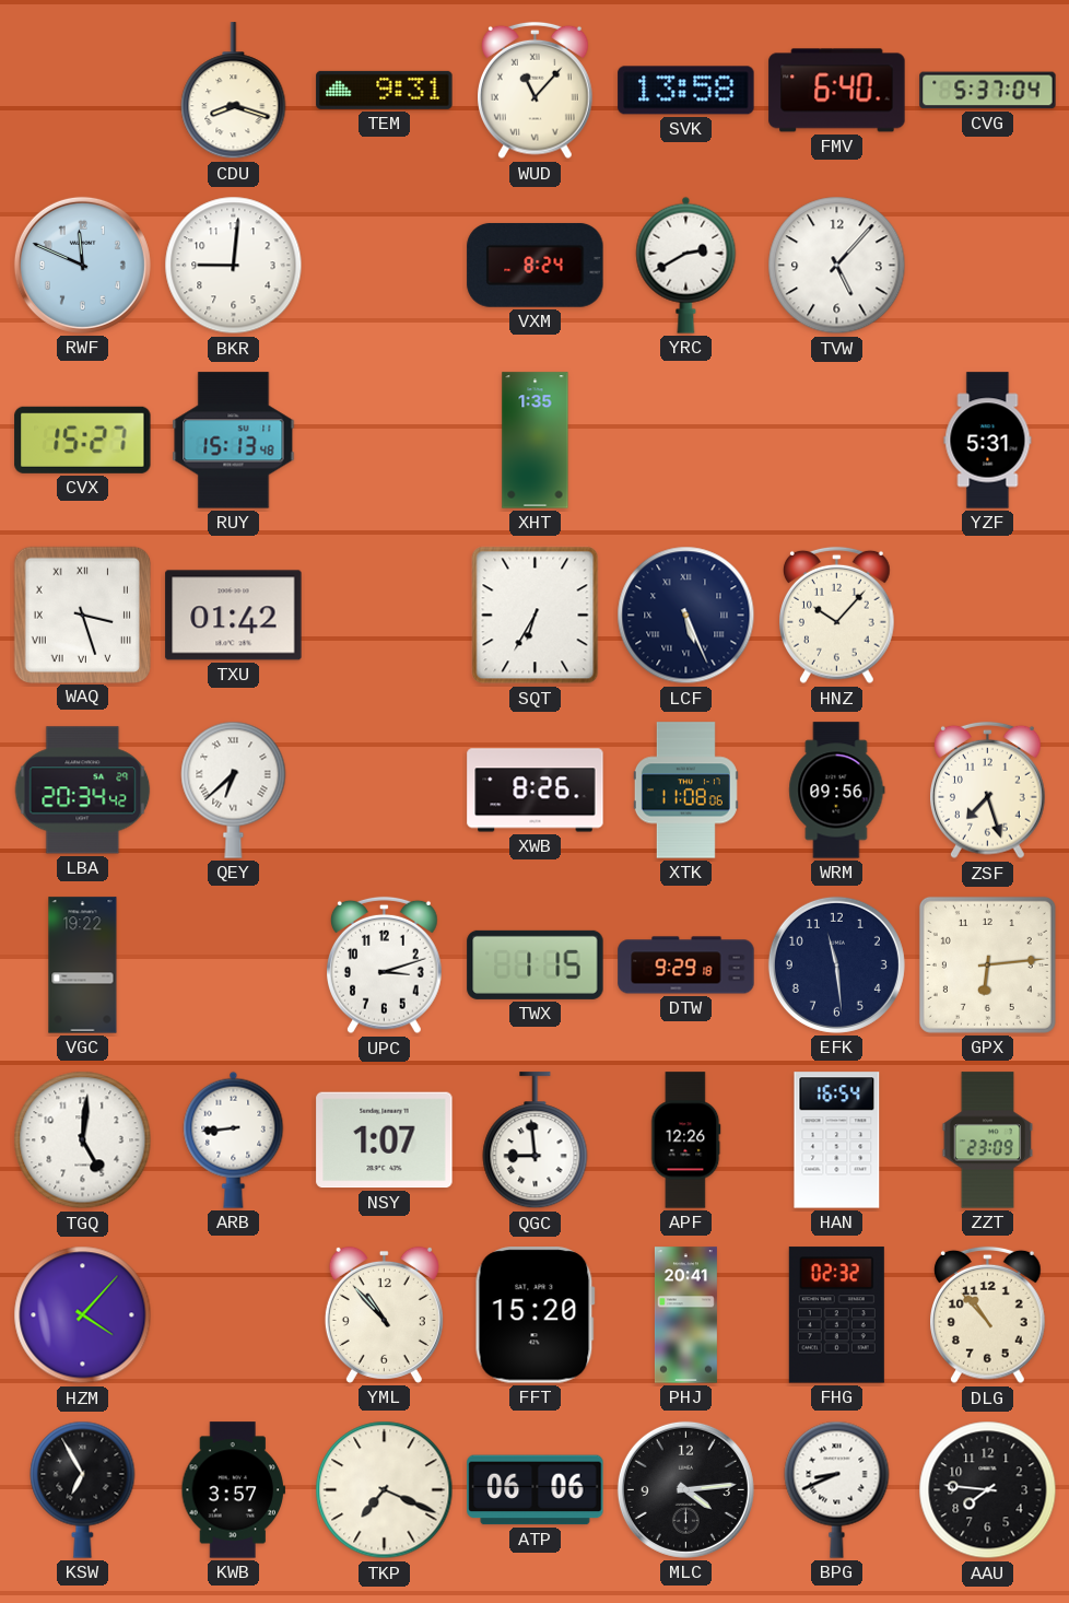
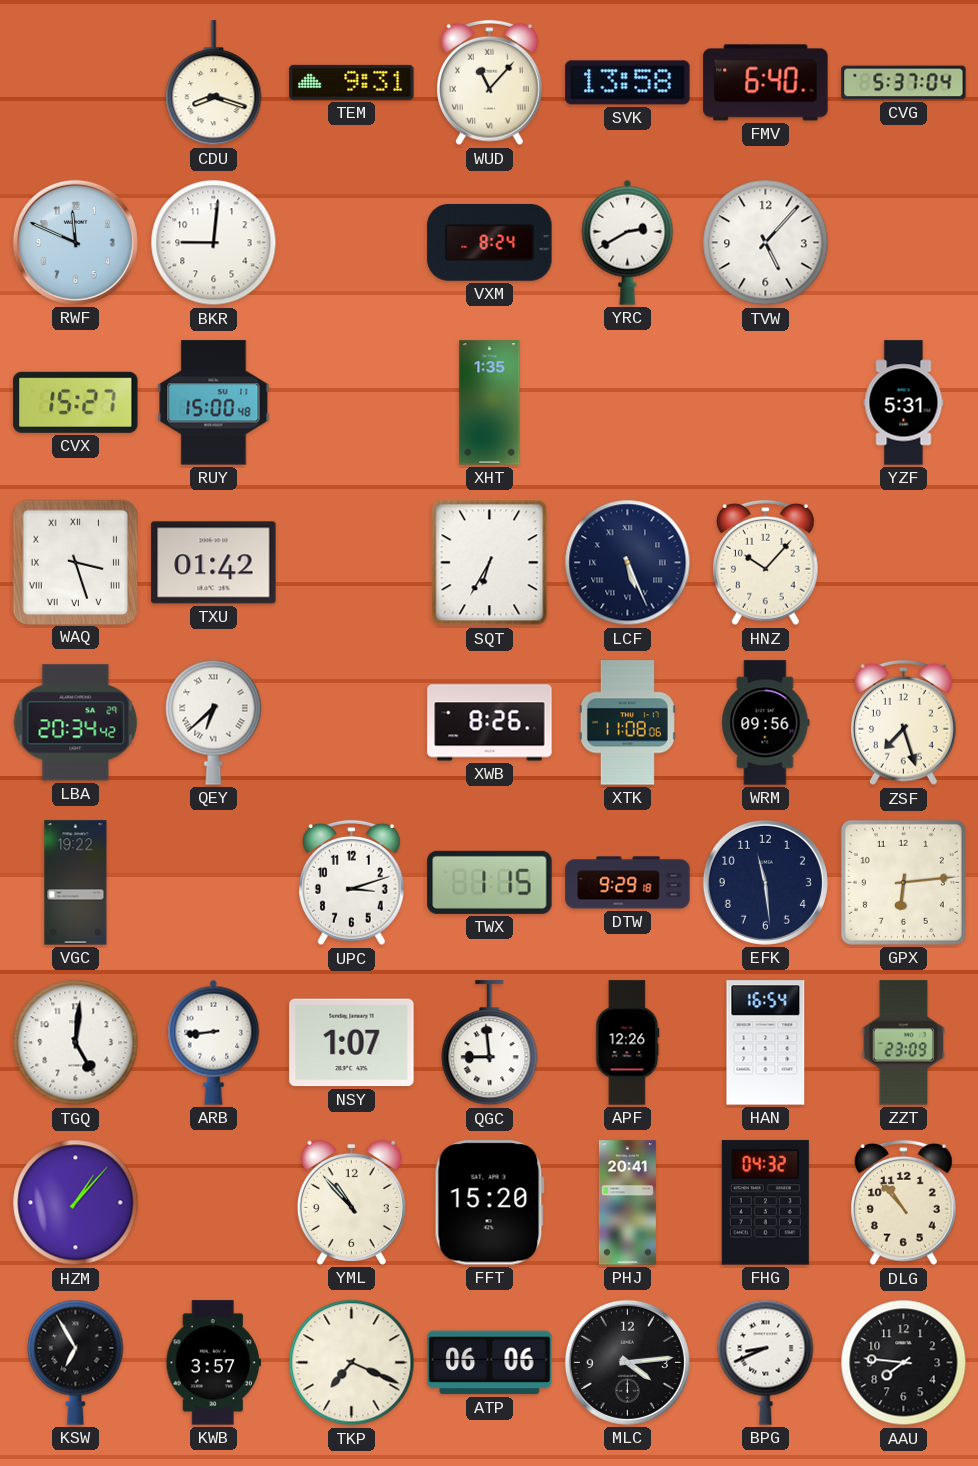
RUY: 15:13 -> 15:00
HZM: 4:07 -> 1:07
FHG: 02:32 -> 04:32
